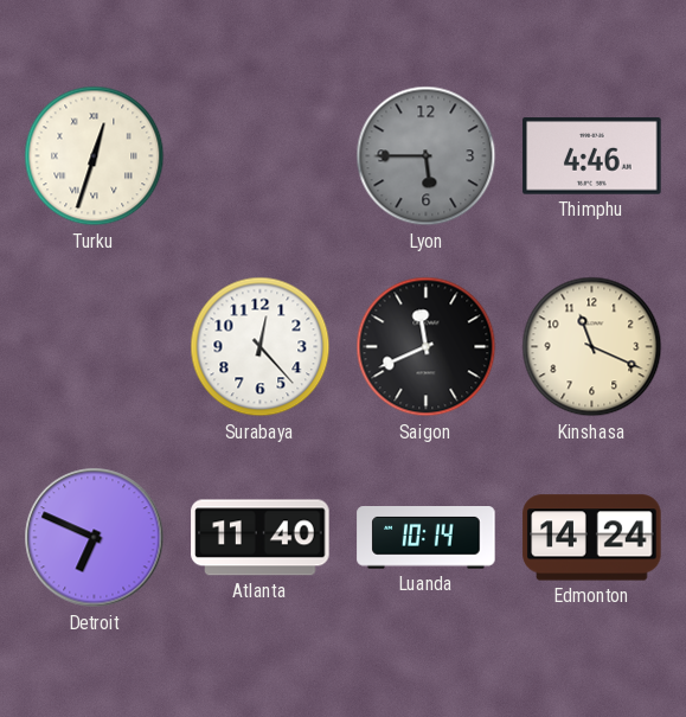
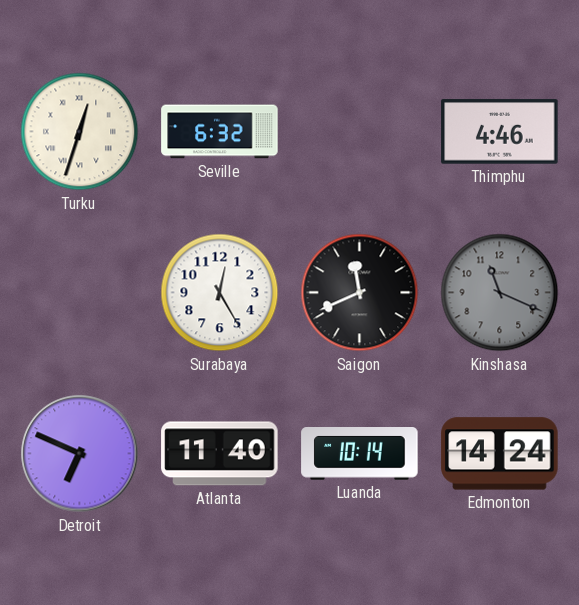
Seville: none -> 6:32
Lyon: 5:45 -> none
Surabaya: 12:23 -> 12:25
Kinshasa dial: cream -> grey
